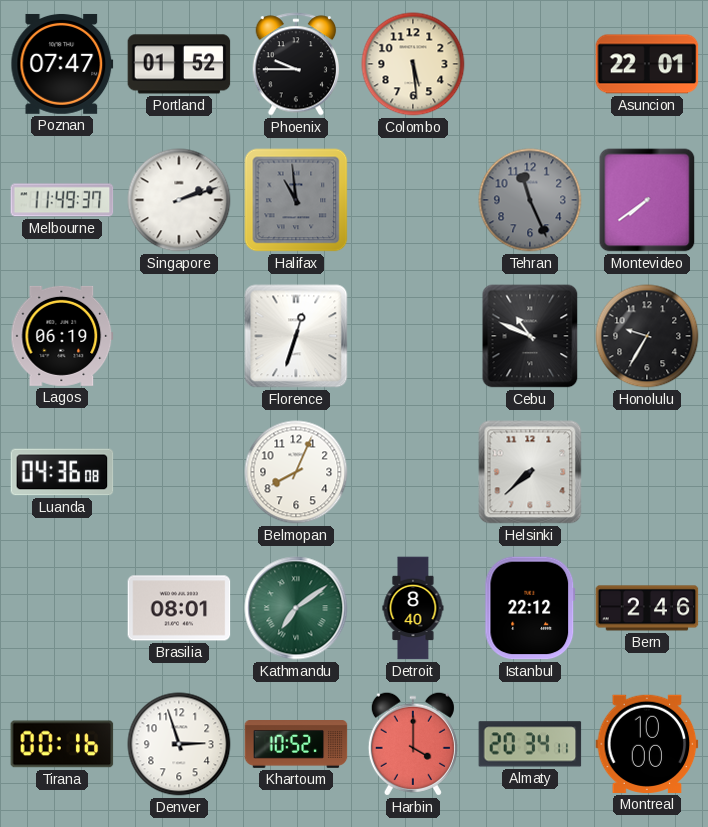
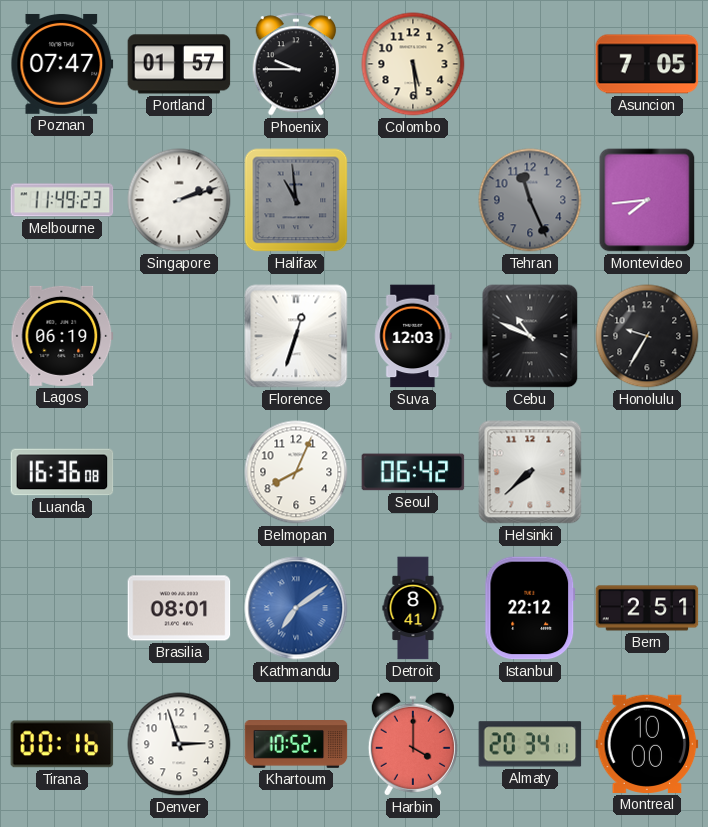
Portland: 01:52 -> 01:57
Asuncion: 22:01 -> 7:05
Melbourne: 11:49:37 -> 11:49:23
Montevideo: 7:39 -> 7:44
Suva: none -> 12:03
Luanda: 04:36 -> 16:36
Seoul: none -> 06:42
Kathmandu dial: green -> blue
Detroit: 8:40 -> 8:41
Bern: 2:46 -> 2:51
